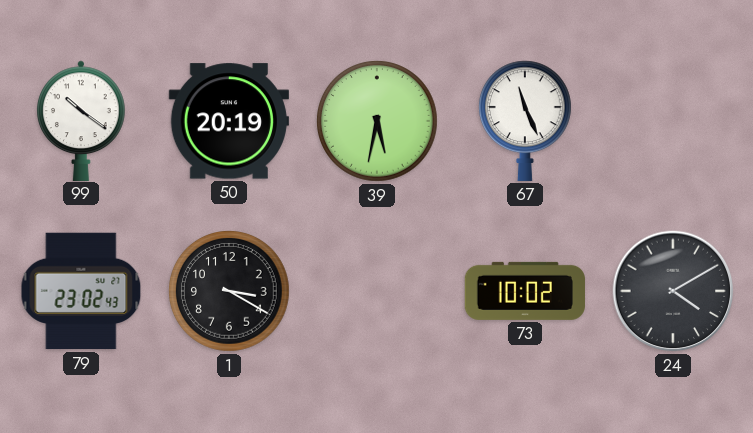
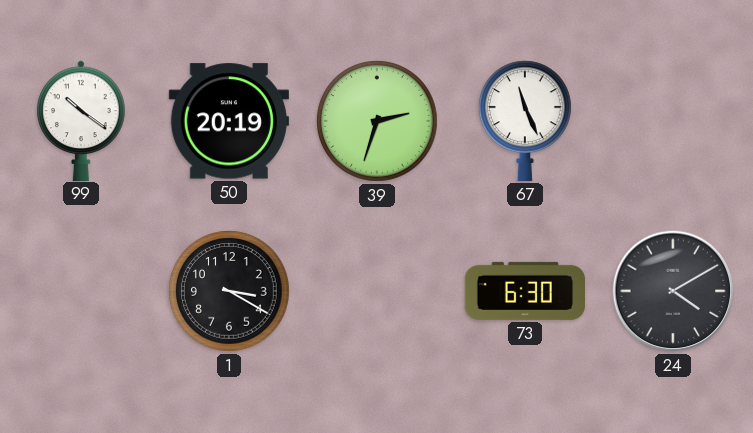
39: 5:32 -> 2:33
79: 23:02 -> none
73: 10:02 -> 6:30
